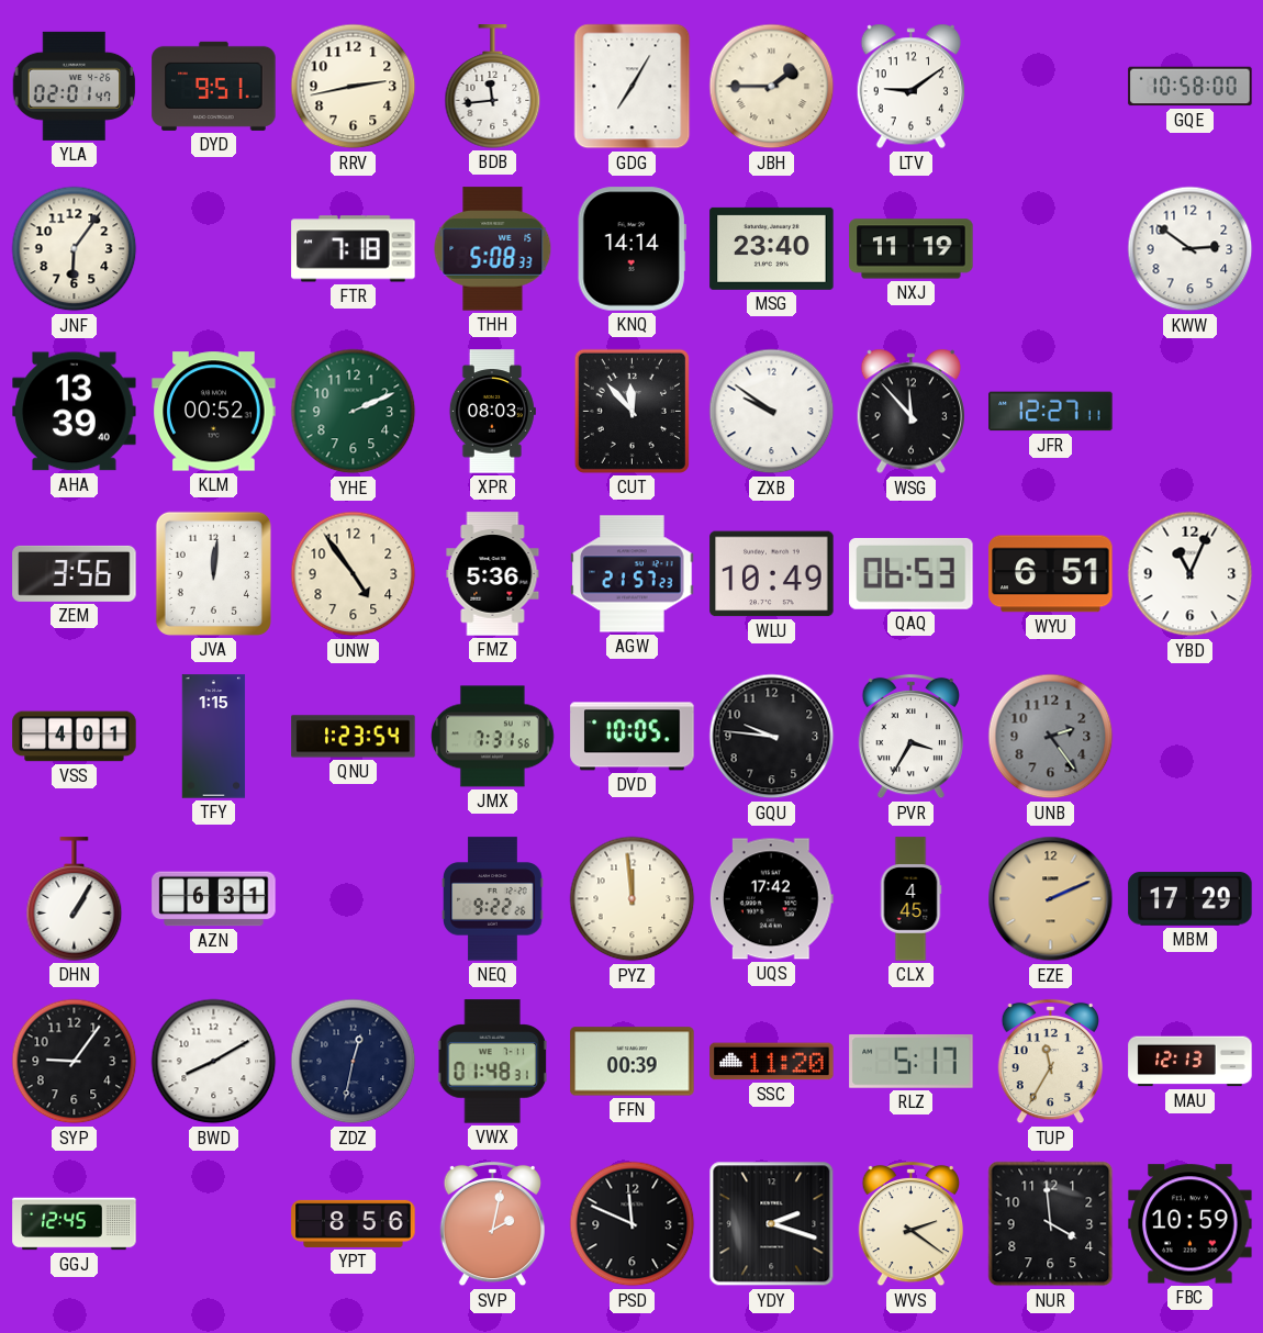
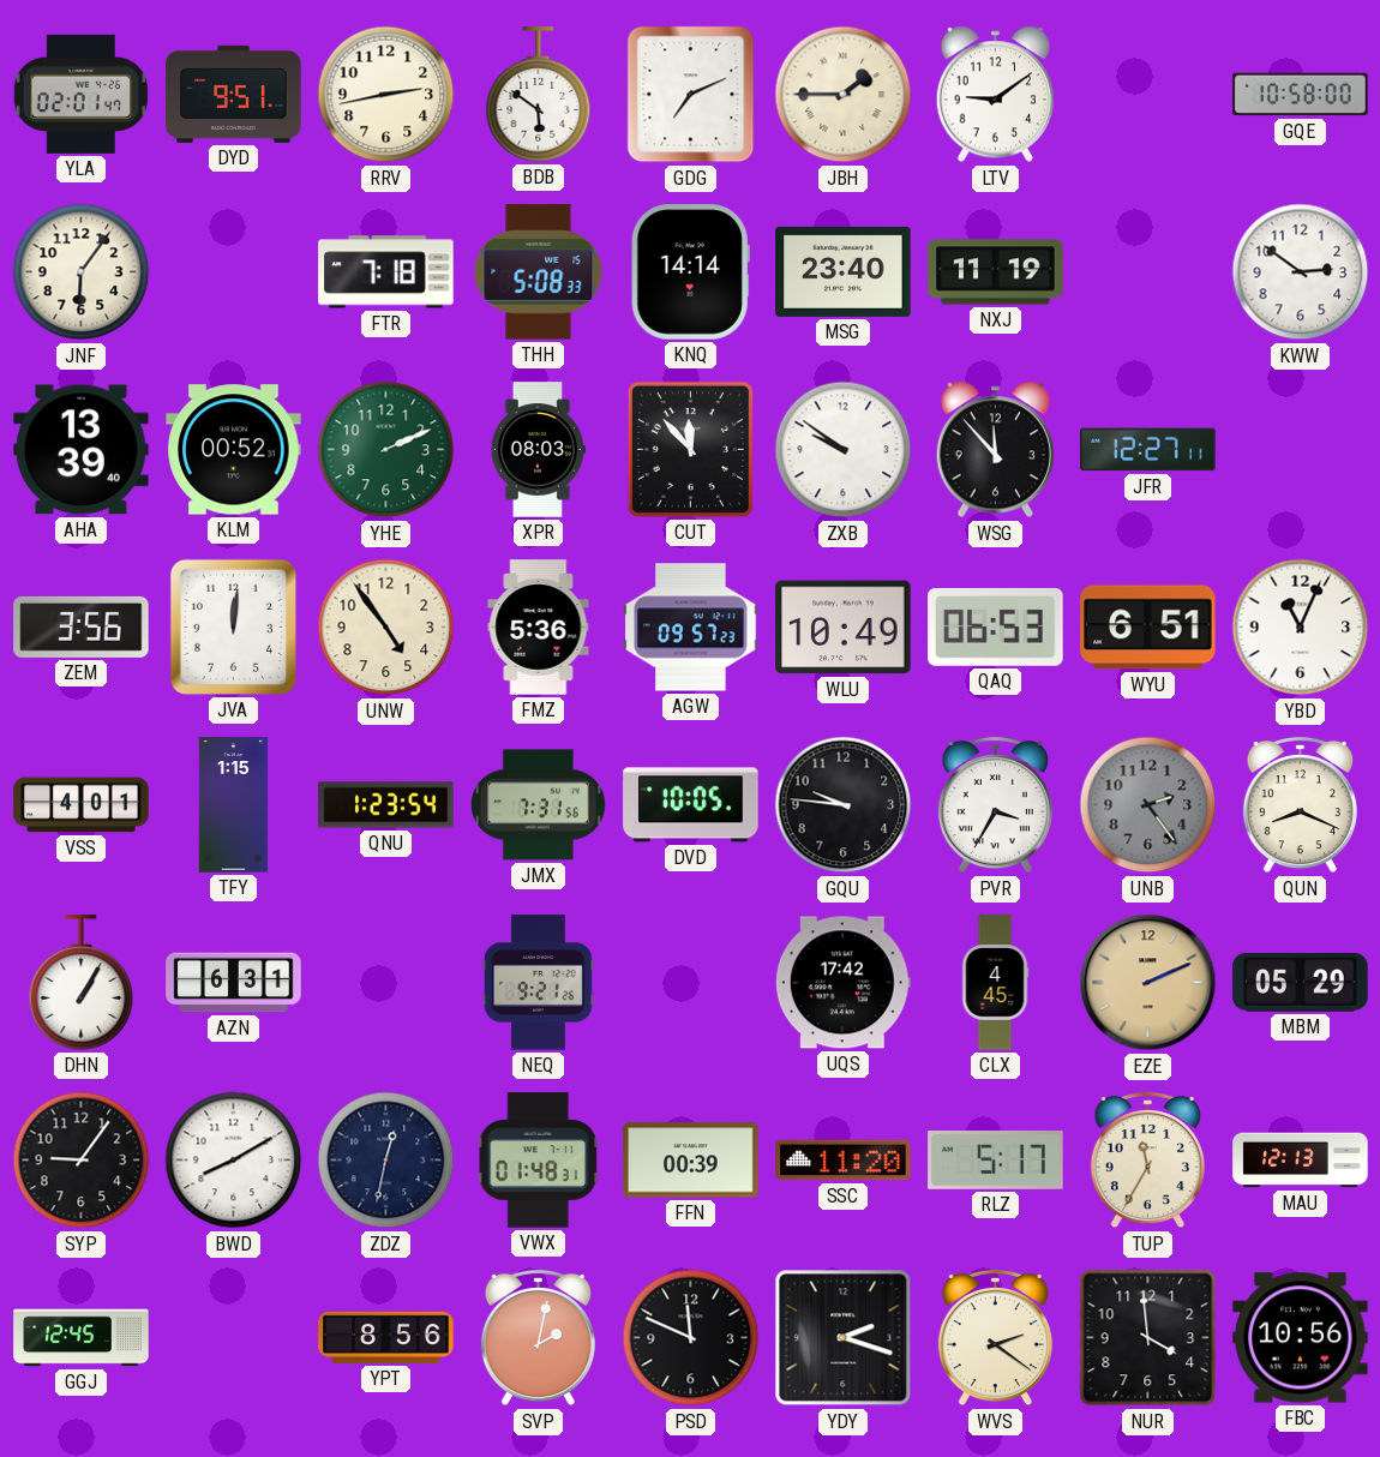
BDB: 11:44 -> 5:51
GDG: 7:05 -> 7:11
AGW: 21:57 -> 09:57
QUN: none -> 8:19
NEQ: 9:22 -> 9:21
PYZ: 11:59 -> none
MBM: 17:29 -> 05:29
FBC: 10:59 -> 10:56
